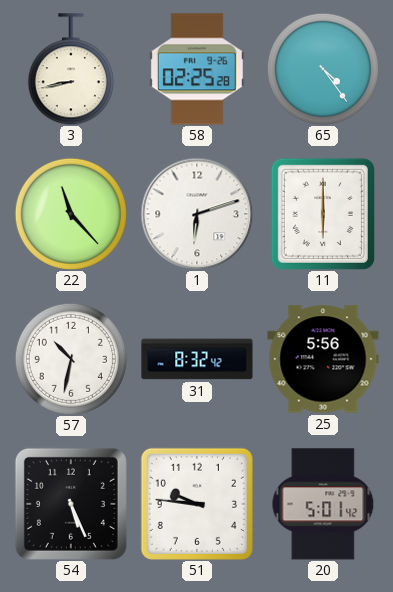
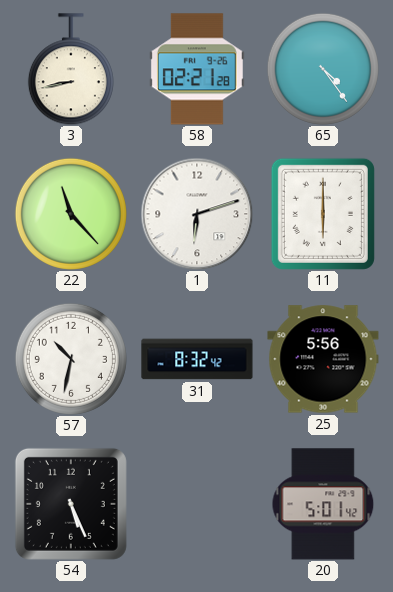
58: 02:25 -> 02:21
51: 9:46 -> none
